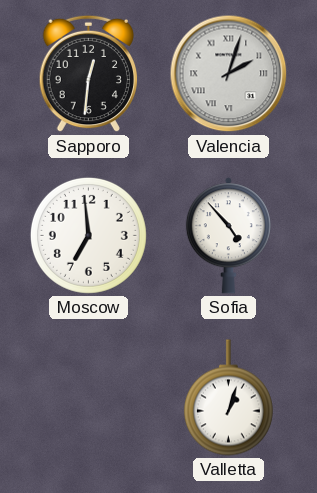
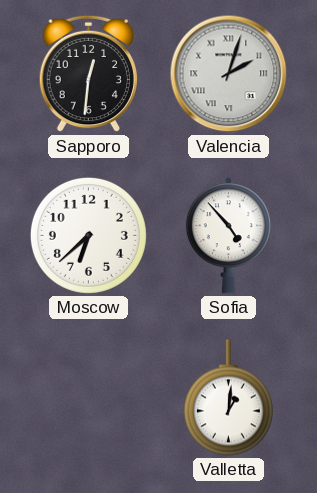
Moscow: 6:59 -> 6:38
Valletta: 1:03 -> 1:01
